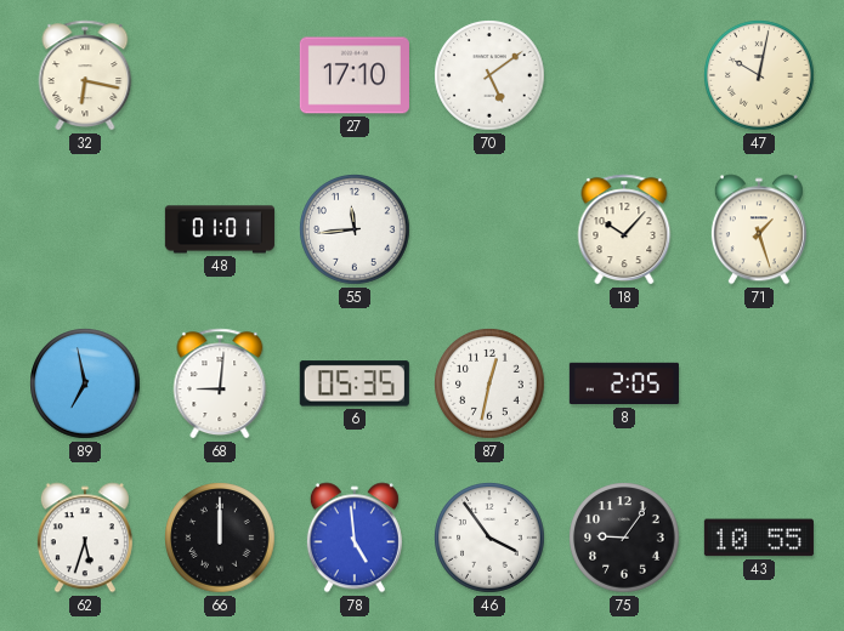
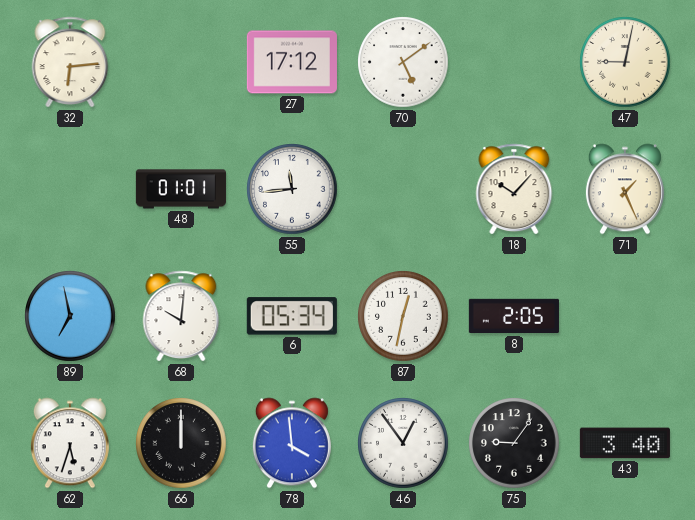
32: 6:17 -> 6:14
27: 17:10 -> 17:12
47: 10:02 -> 9:02
71: 1:27 -> 1:26
68: 9:01 -> 10:01
6: 05:35 -> 05:34
78: 4:59 -> 3:59
46: 3:54 -> 12:54
43: 10:55 -> 3:40
